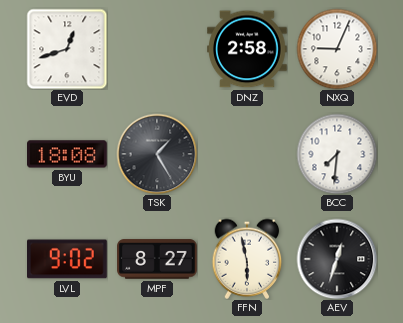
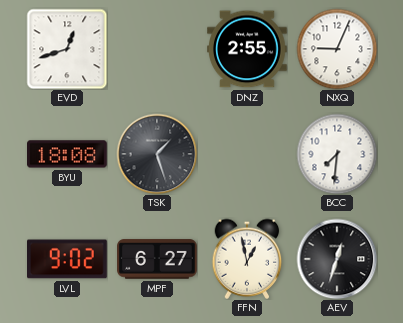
DNZ: 2:58 -> 2:55
TSK: 1:25 -> 1:27
MPF: 8:27 -> 6:27
FFN: 5:58 -> 12:58
